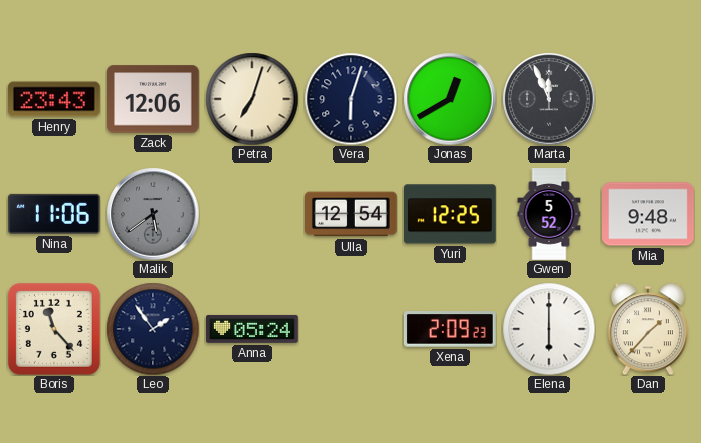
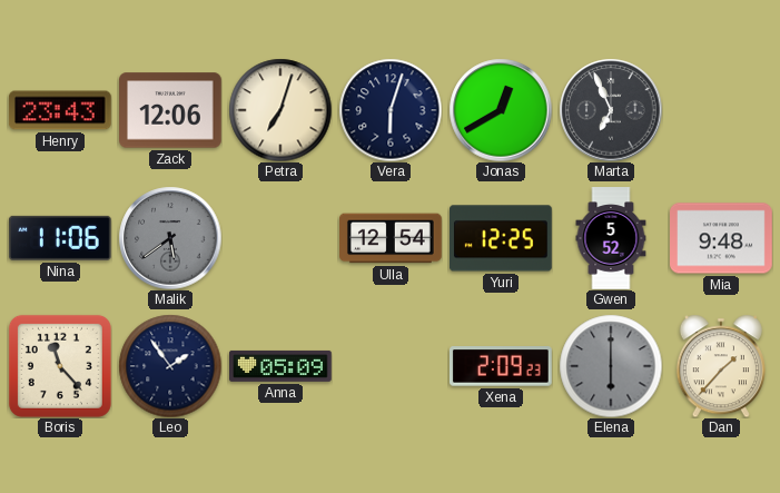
Marta: 11:56 -> 6:56
Anna: 05:24 -> 05:09
Elena dial: white -> grey
